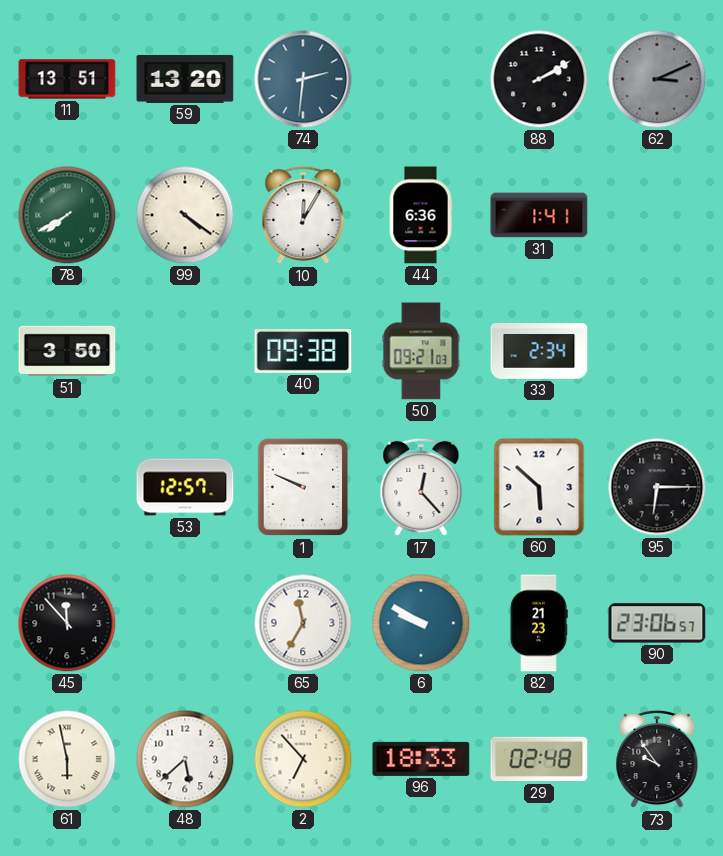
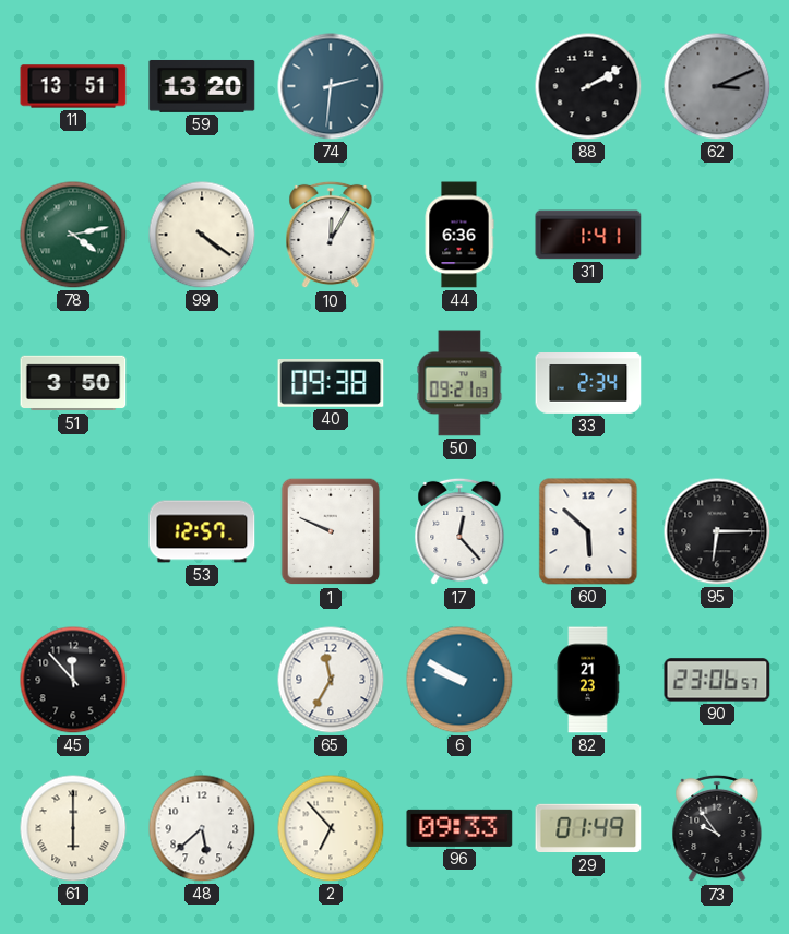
78: 7:40 -> 4:13
61: 5:58 -> 6:00
96: 18:33 -> 09:33
29: 02:48 -> 01:49
